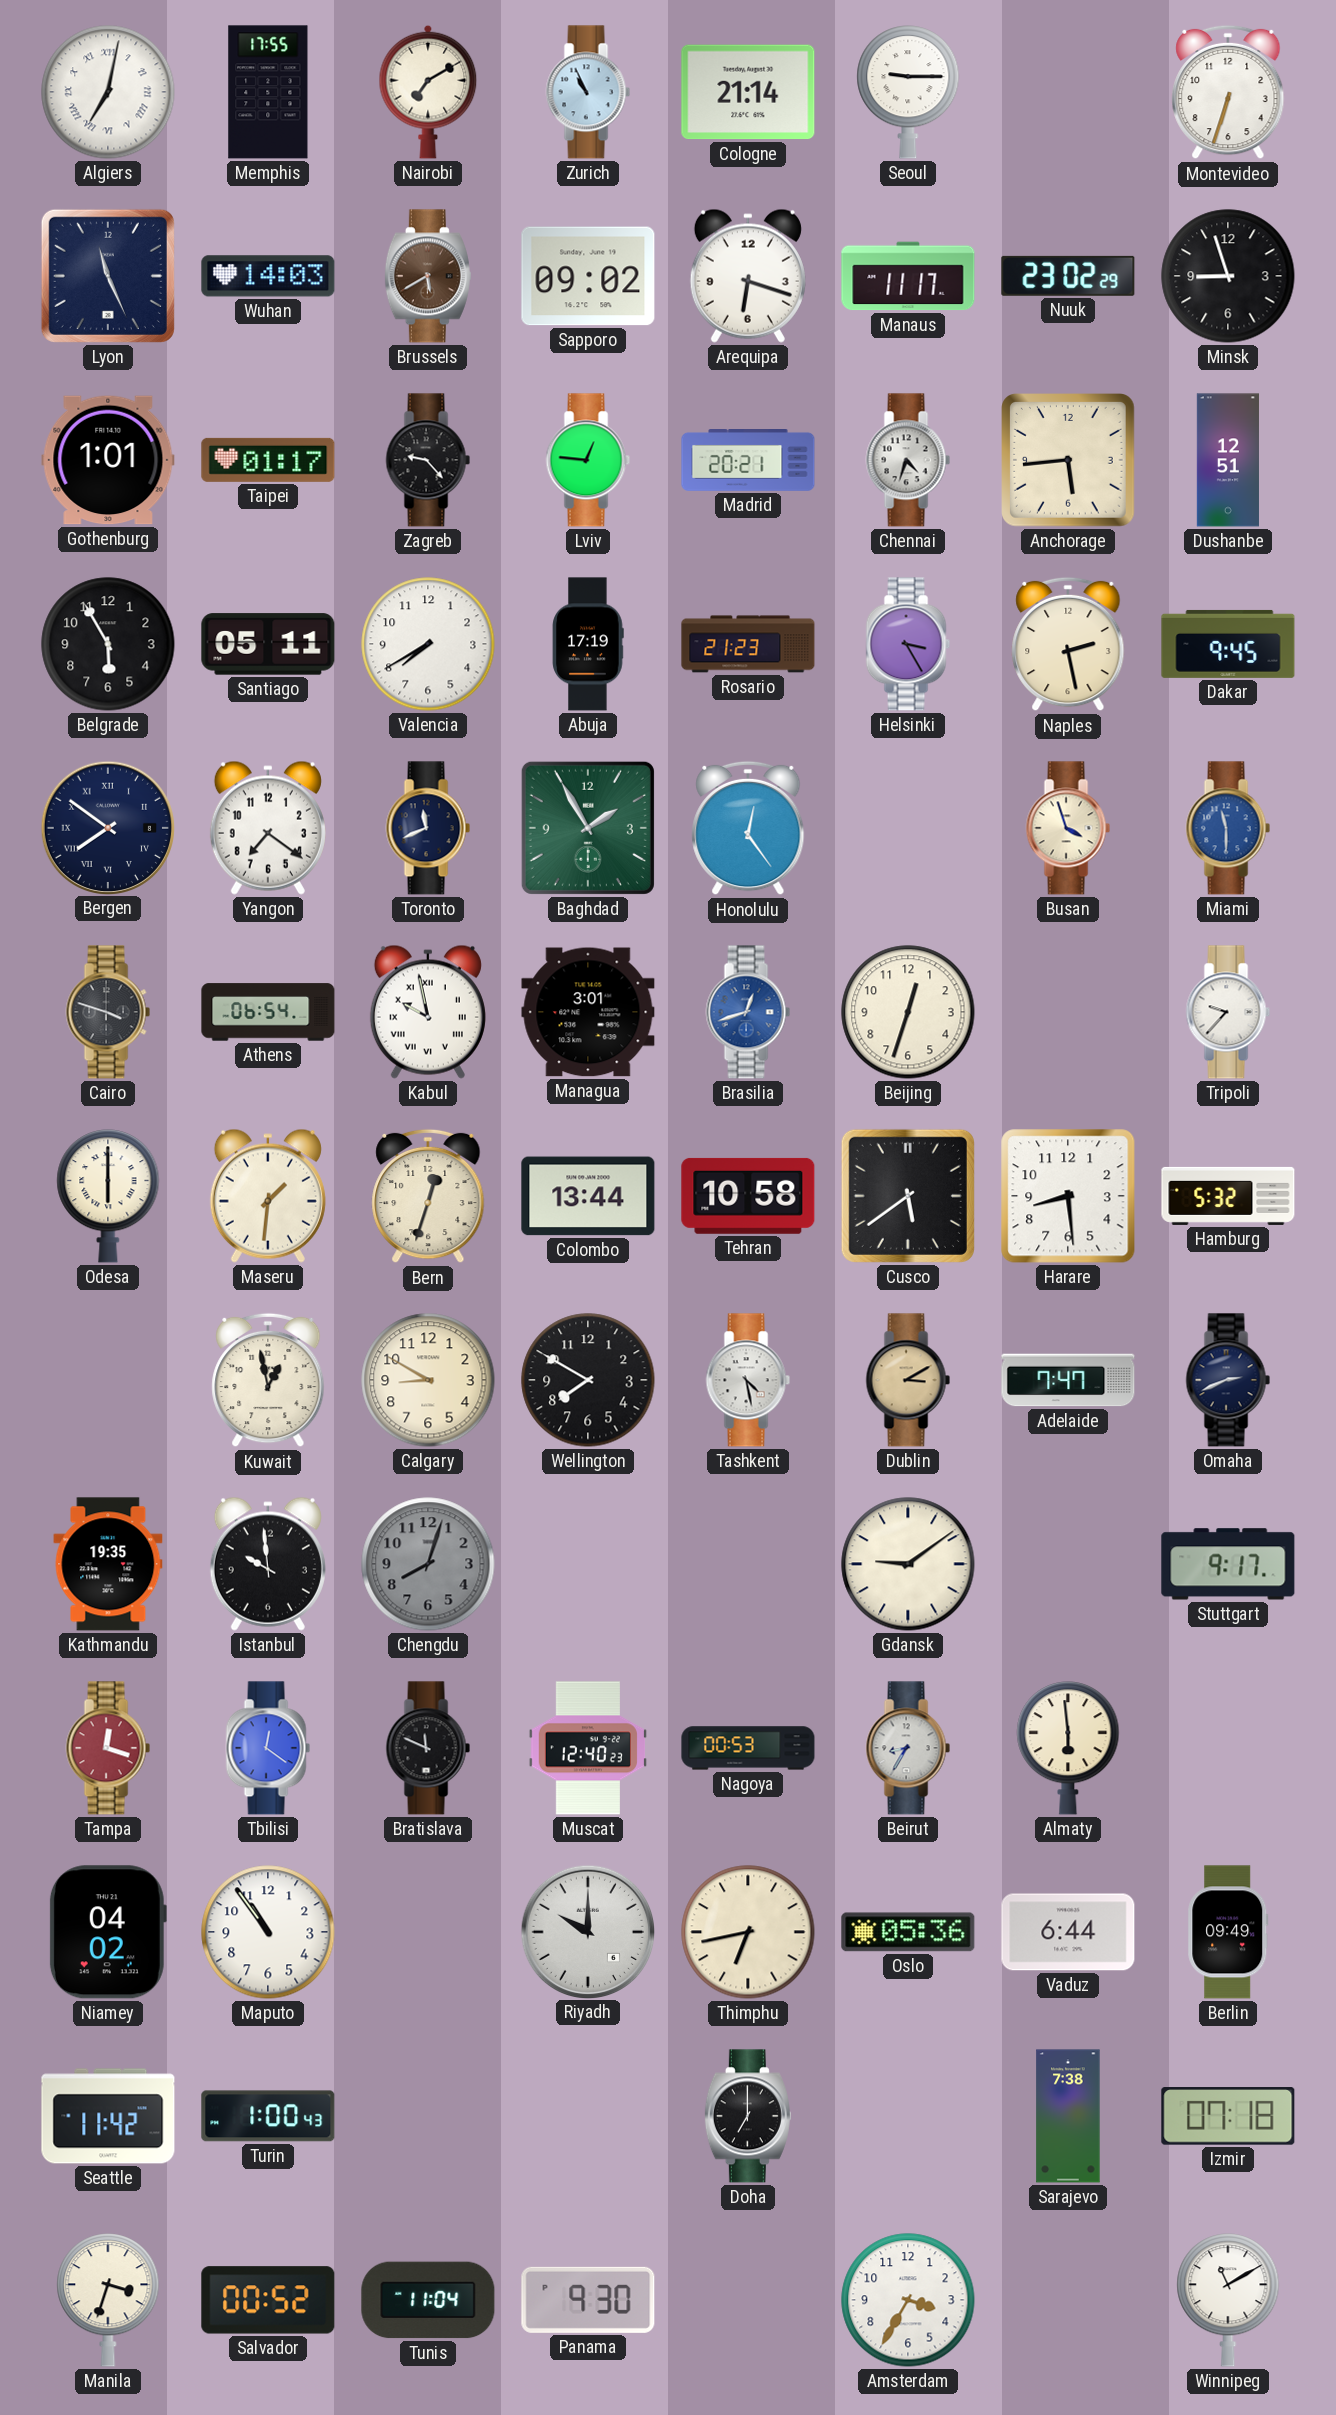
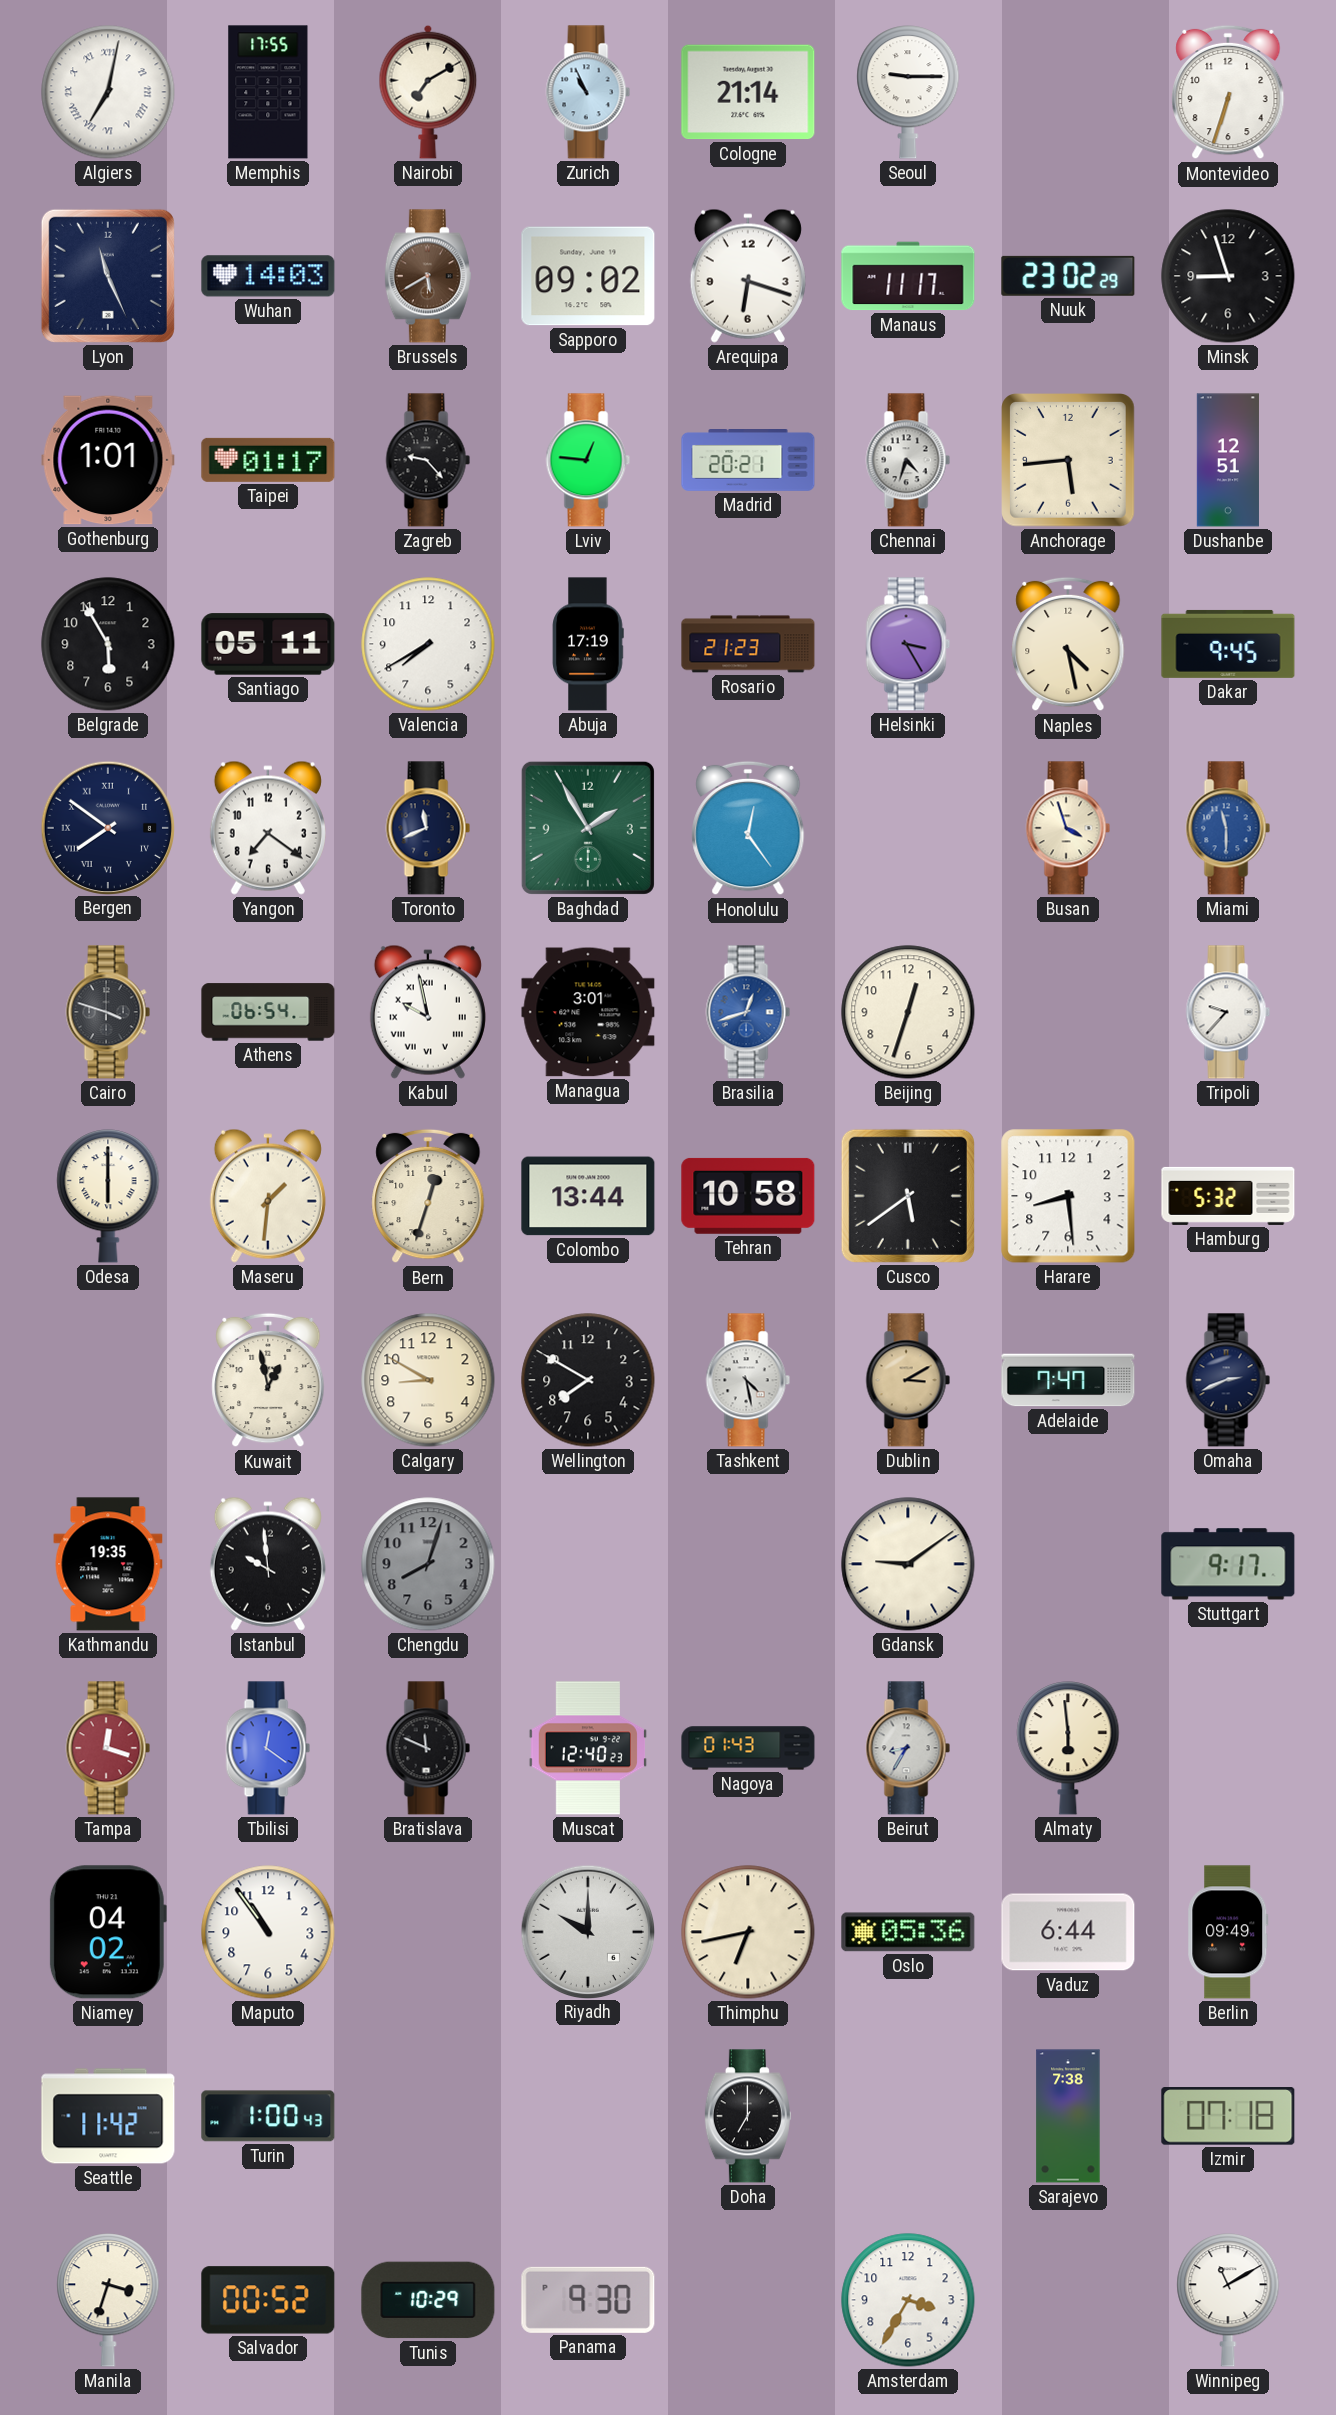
Naples: 2:28 -> 4:28
Nagoya: 00:53 -> 01:43
Tunis: 11:04 -> 10:29
